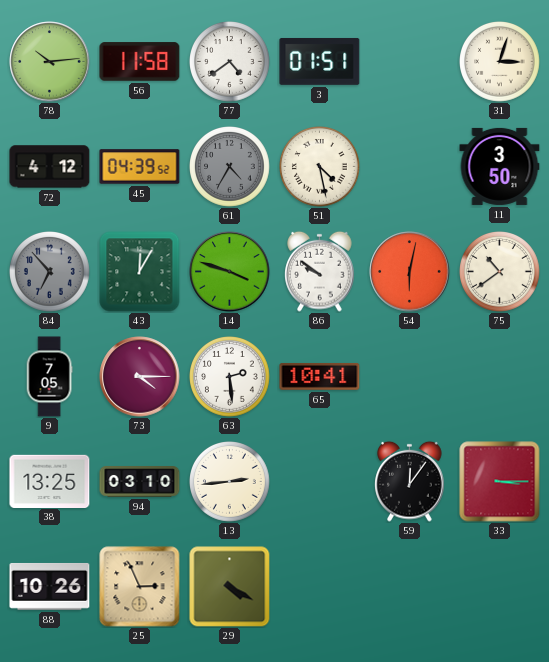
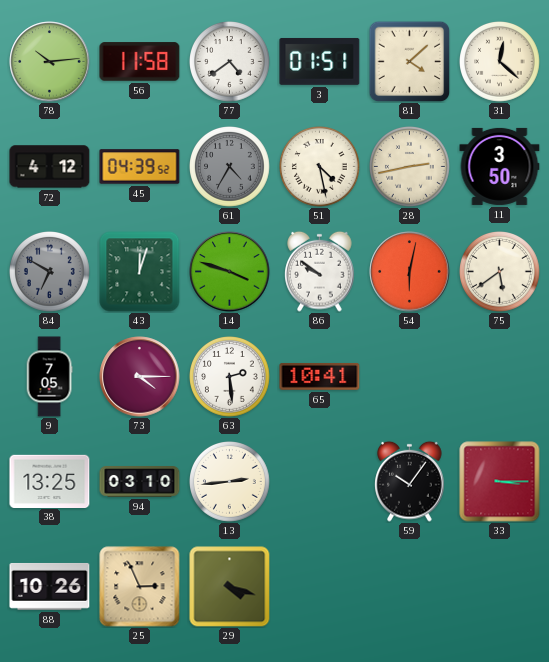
81: none -> 4:08
31: 3:03 -> 12:22
28: none -> 2:43
84: 6:53 -> 6:50
43: 12:05 -> 12:03
75: 10:39 -> 5:39
59: 12:06 -> 10:06
29: 4:20 -> 4:18
